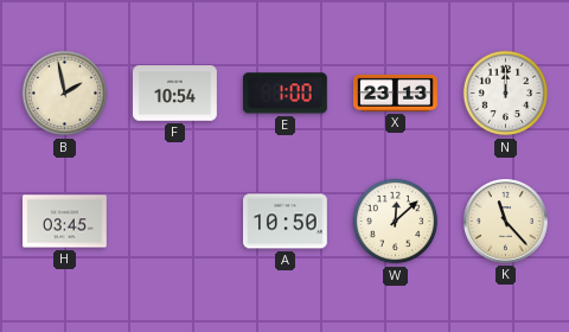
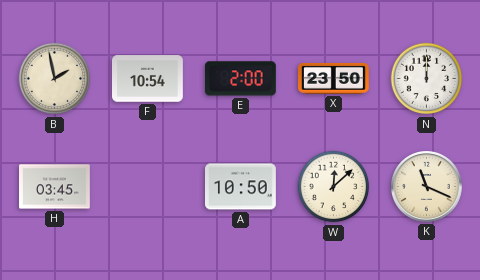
E: 1:00 -> 2:00
X: 23:13 -> 23:50
K: 11:23 -> 11:19
